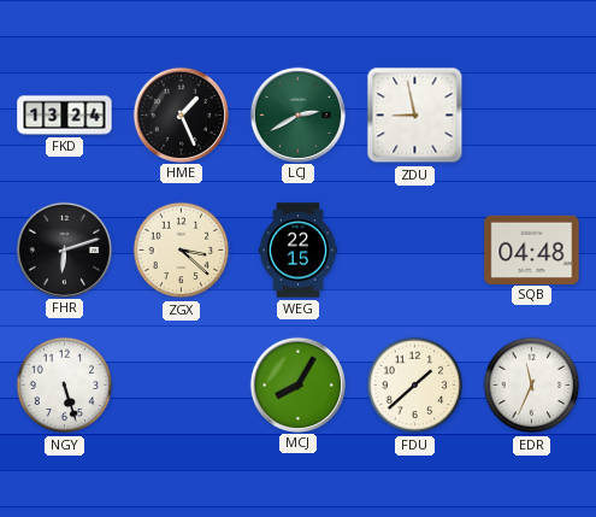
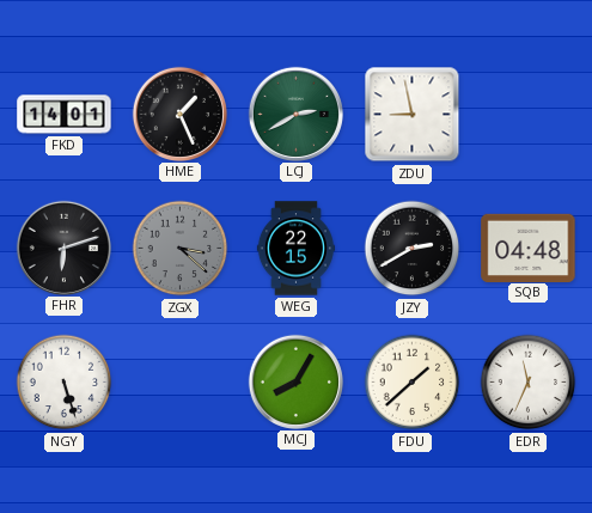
FKD: 13:24 -> 14:01
ZGX dial: cream -> grey
JZY: none -> 2:40
